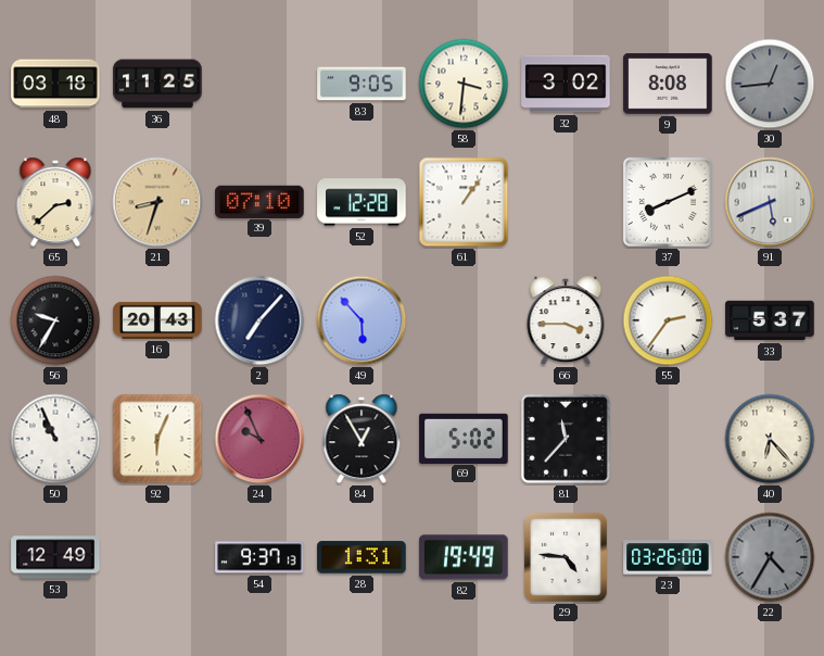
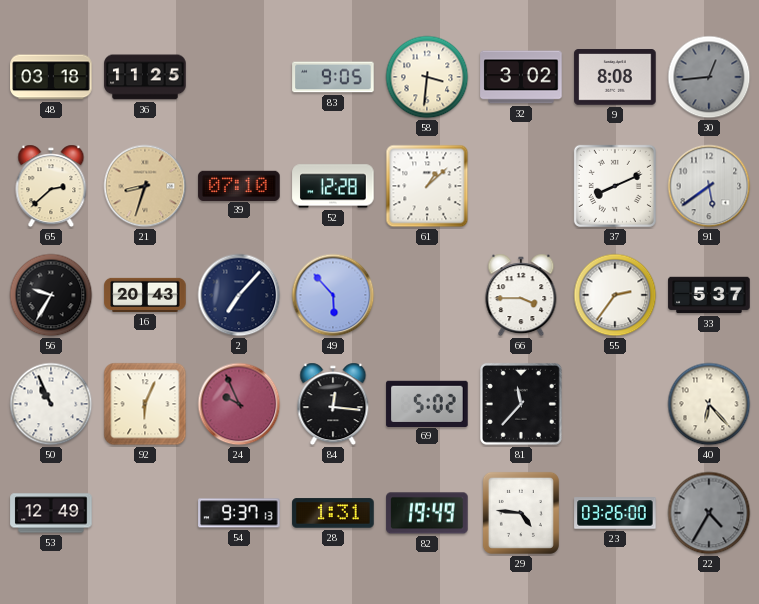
61: 1:06 -> 1:08
91: 5:41 -> 5:39
84: 12:55 -> 12:16
